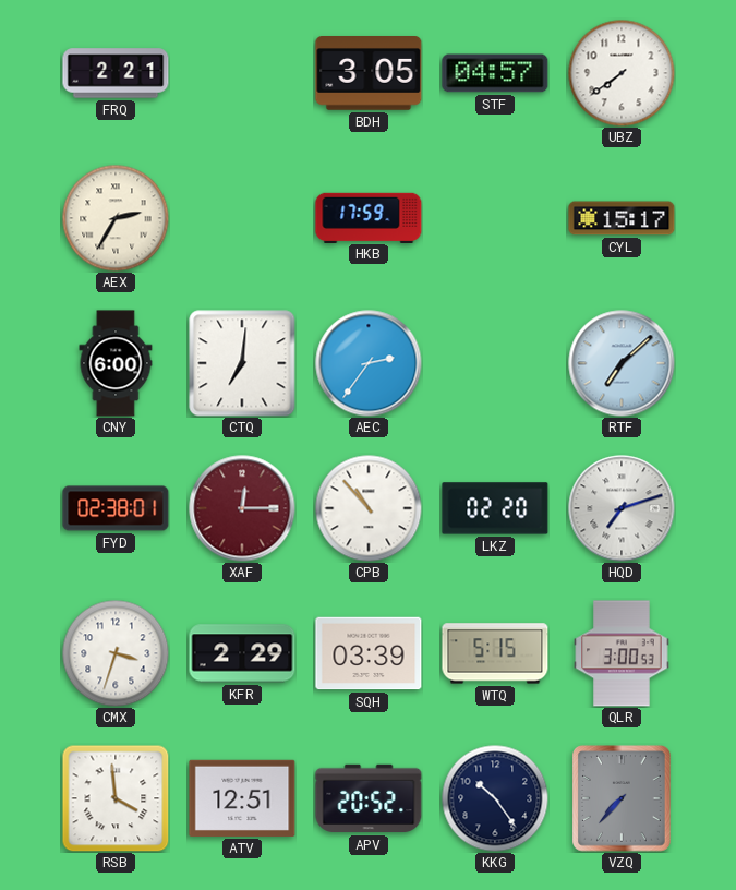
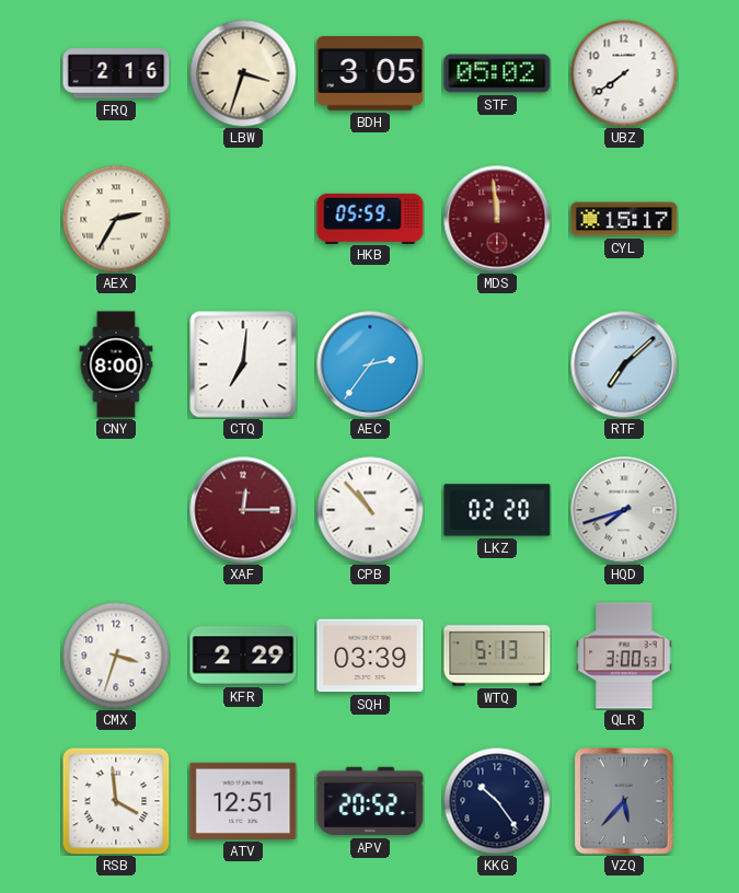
FRQ: 2:21 -> 2:16
LBW: none -> 3:33
STF: 04:57 -> 05:02
HKB: 17:59 -> 05:59
MDS: none -> 11:59
CNY: 6:00 -> 8:00
FYD: 02:38 -> none
HQD: 7:12 -> 7:42
WTQ: 5:15 -> 5:13
VZQ: 7:37 -> 5:37
